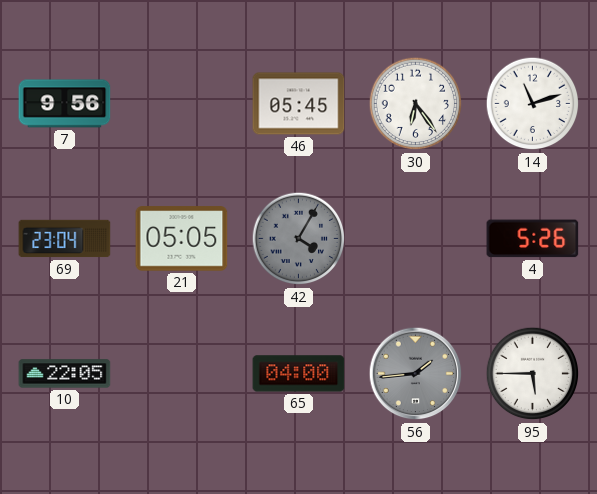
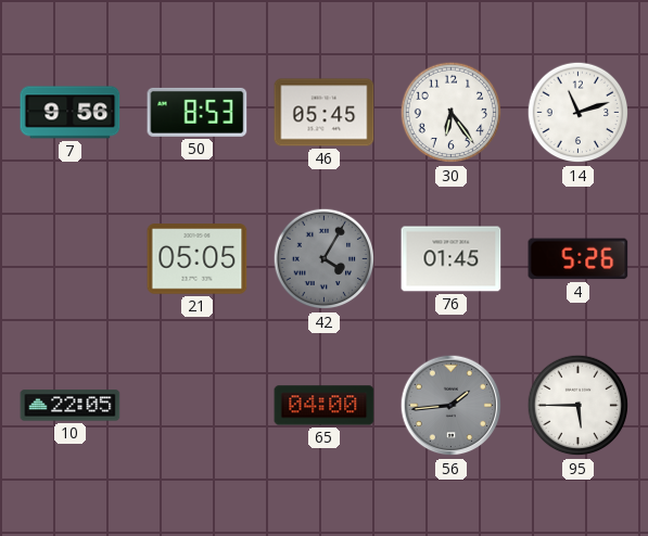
50: none -> 8:53
69: 23:04 -> none
76: none -> 01:45
